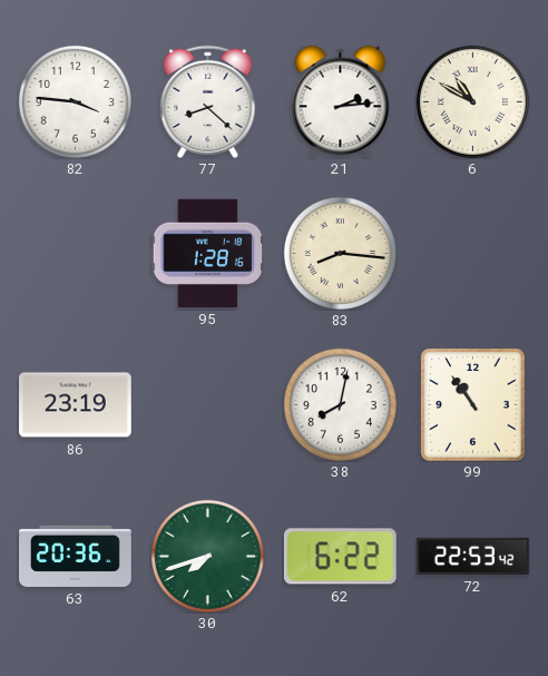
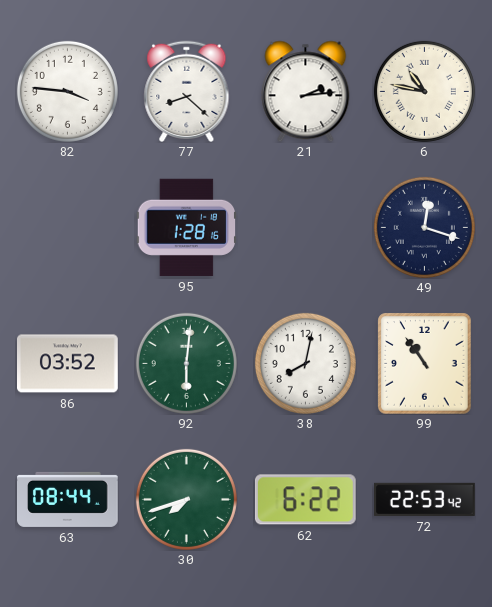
6: 10:50 -> 10:47
83: 8:16 -> none
49: none -> 12:18
86: 23:19 -> 03:52
92: none -> 6:01
63: 20:36 -> 08:44
